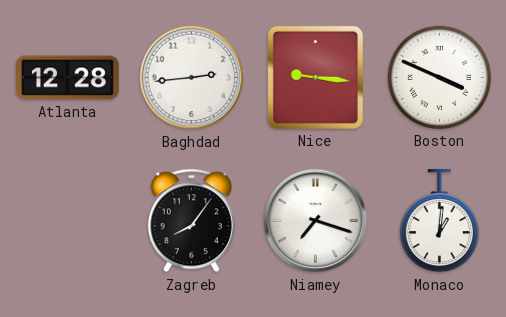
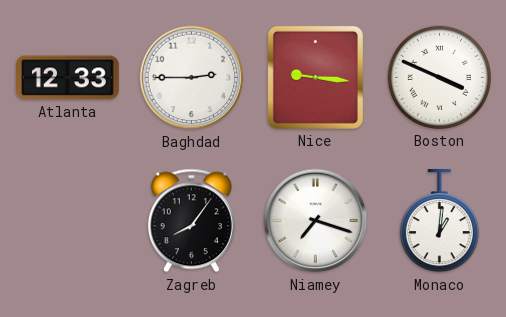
Atlanta: 12:28 -> 12:33
Baghdad: 2:44 -> 2:45
